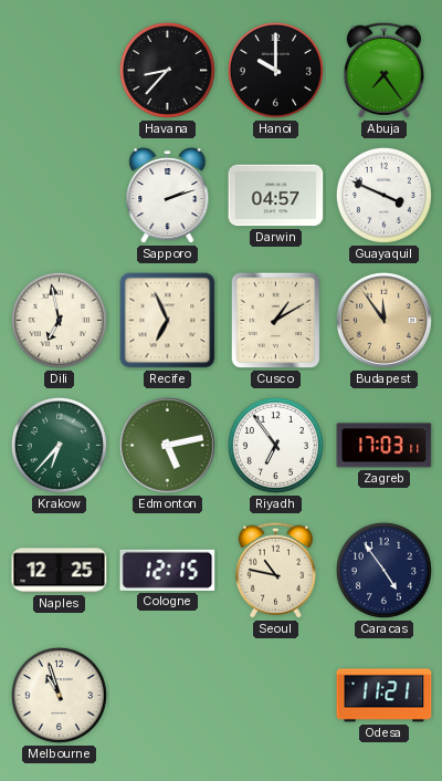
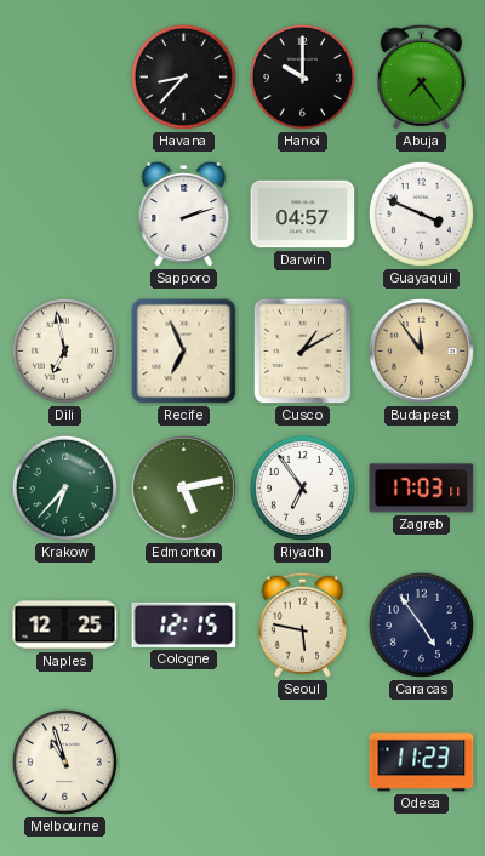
Seoul: 10:47 -> 5:47
Odesa: 11:21 -> 11:23
